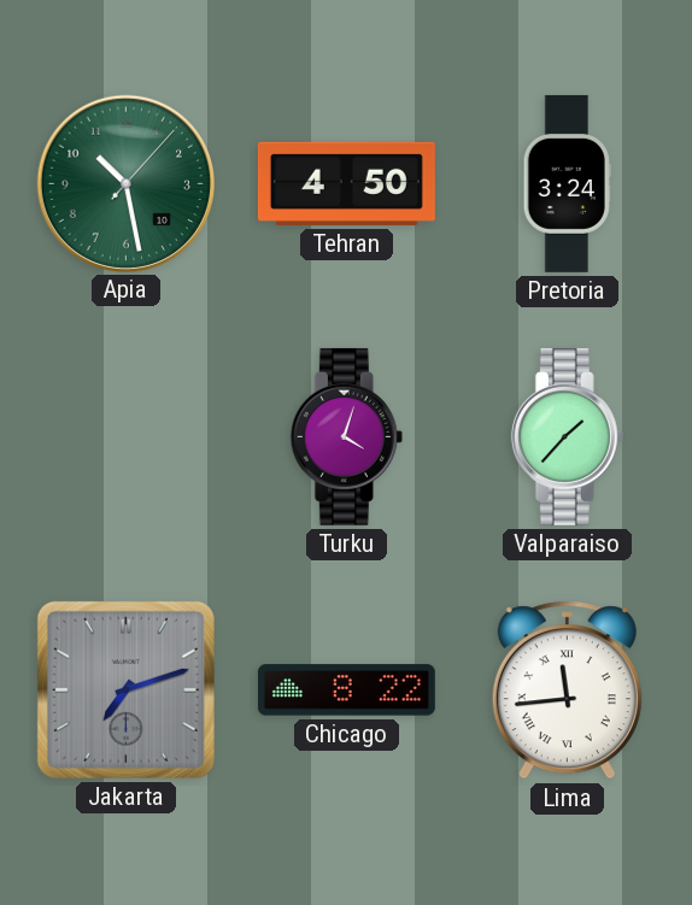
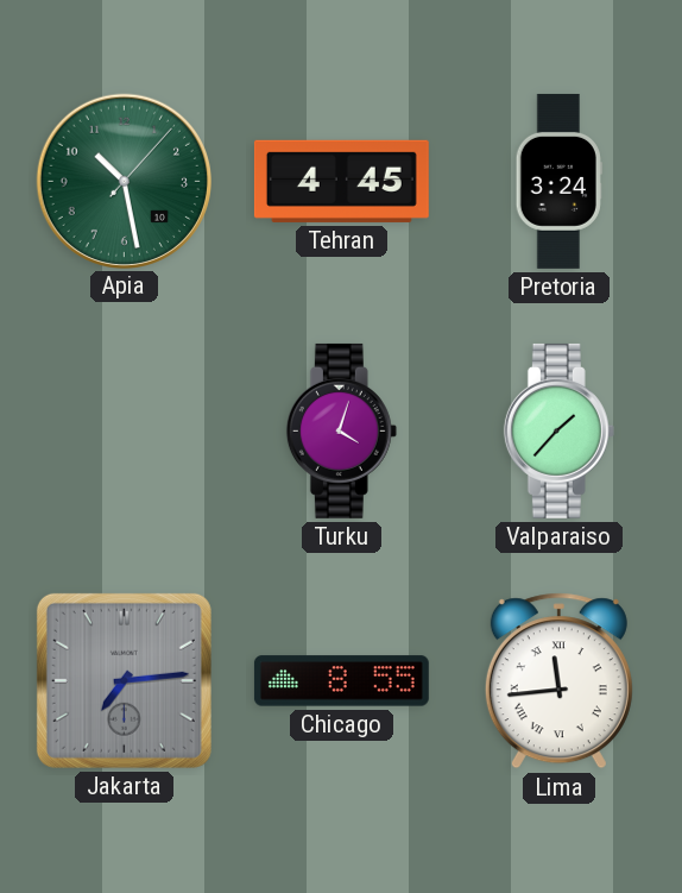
Tehran: 4:50 -> 4:45
Jakarta: 7:12 -> 7:14
Chicago: 8:22 -> 8:55
